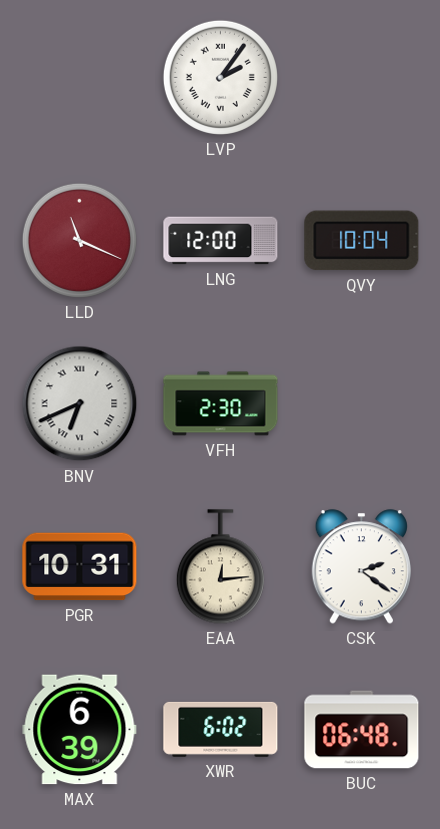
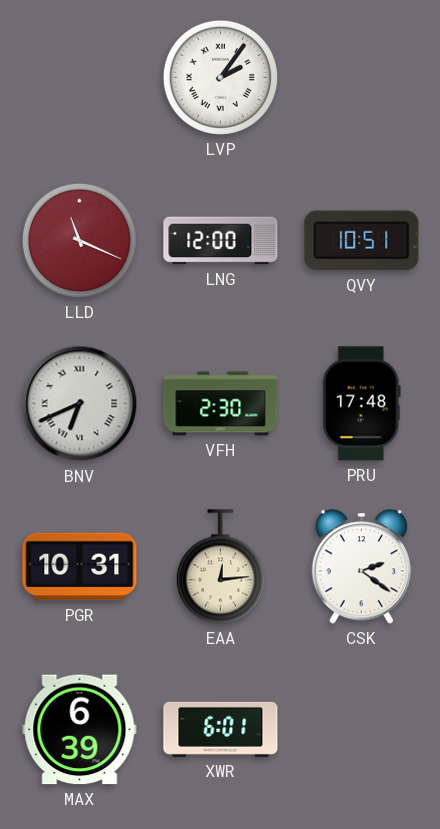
QVY: 10:04 -> 10:51
PRU: none -> 17:48
XWR: 6:02 -> 6:01
BUC: 06:48 -> none
